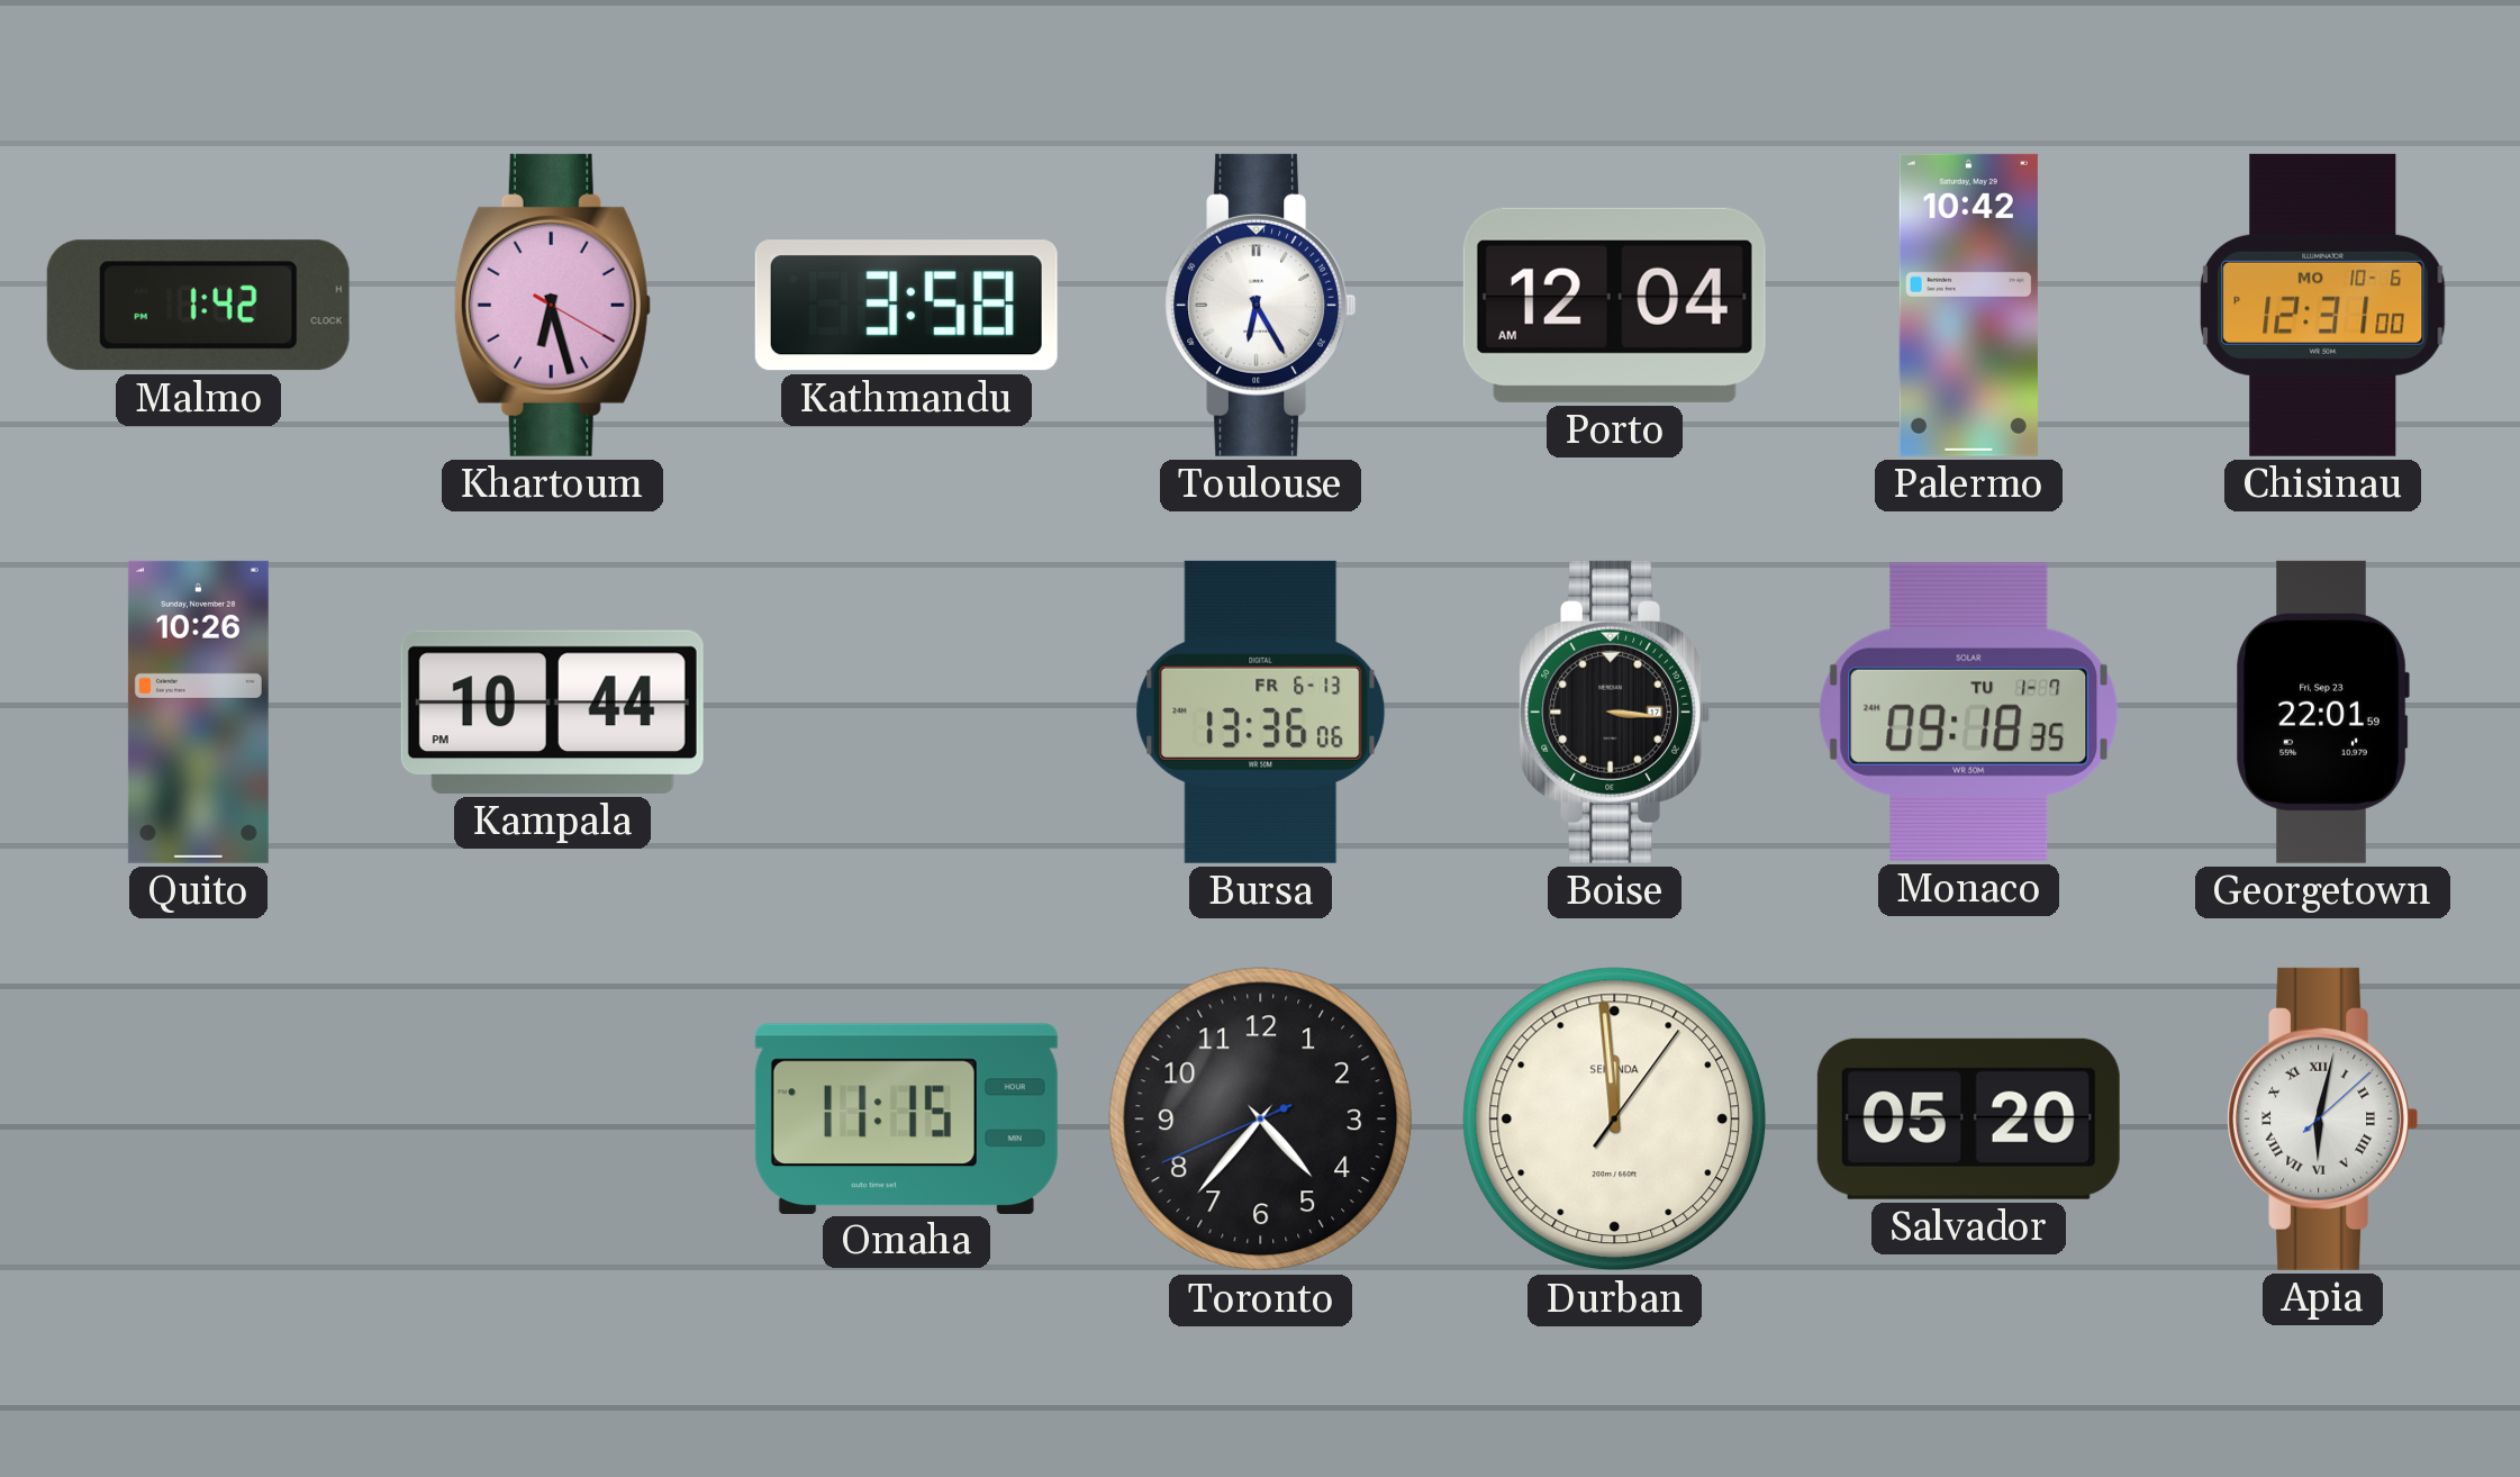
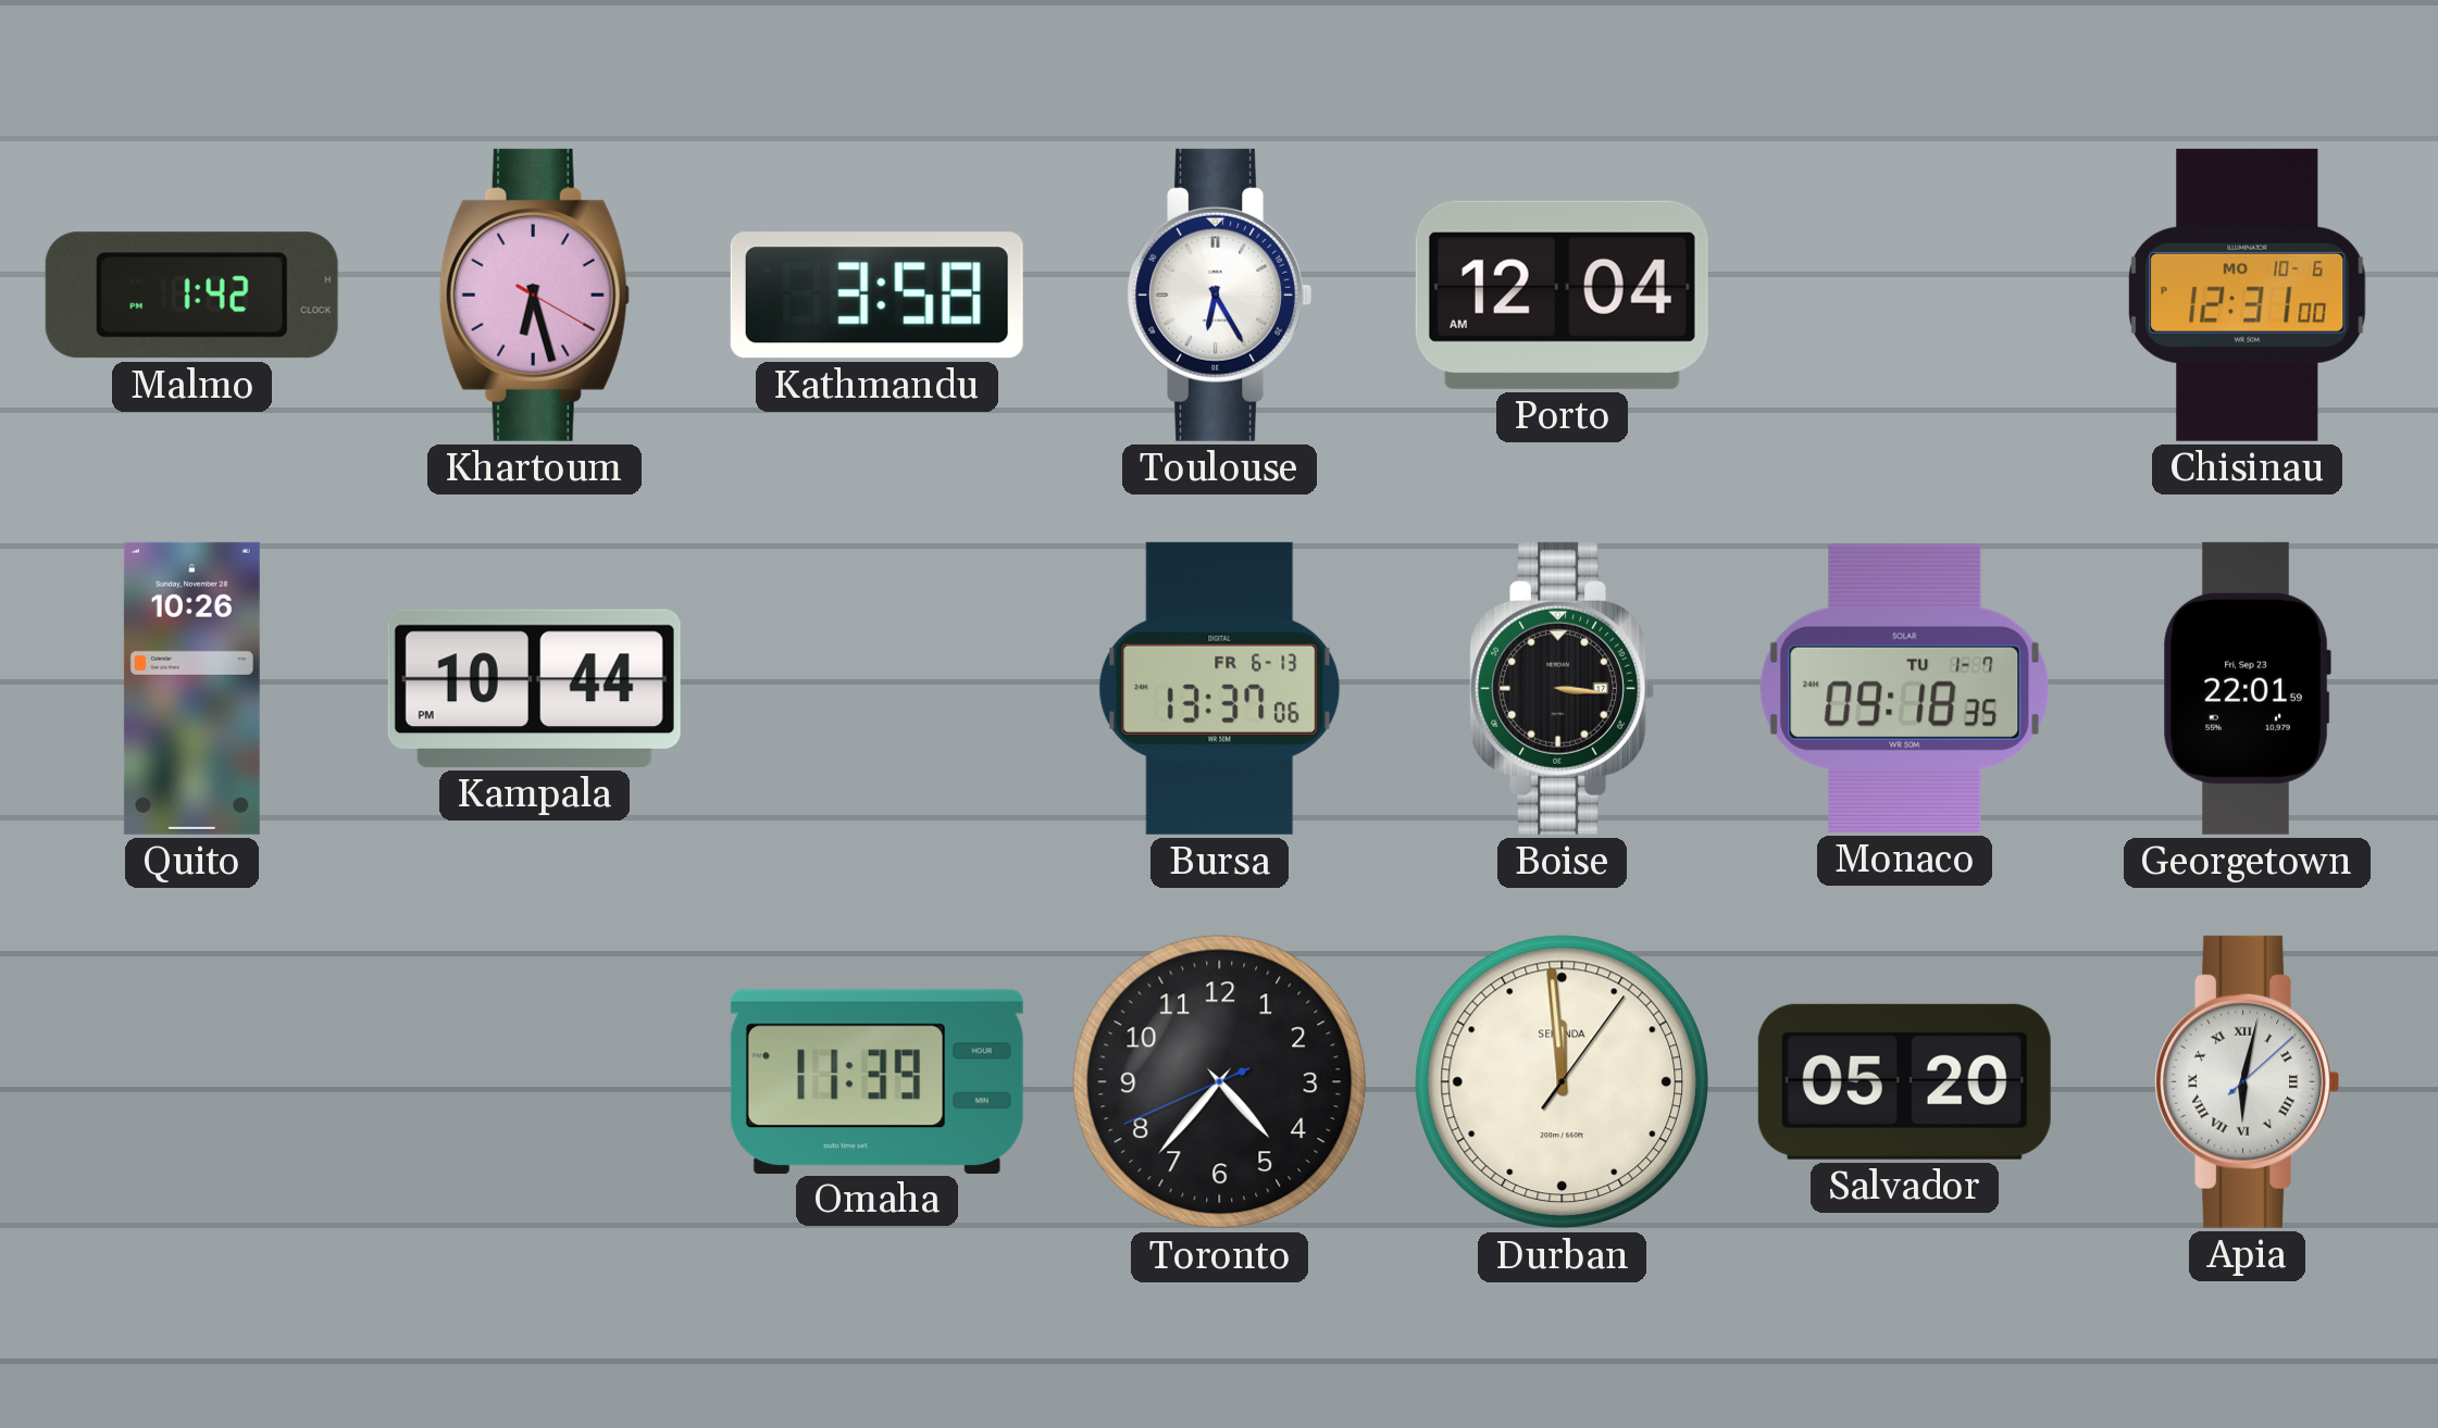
Palermo: 10:42 -> none
Bursa: 13:36 -> 13:37
Omaha: 11:15 -> 11:39
